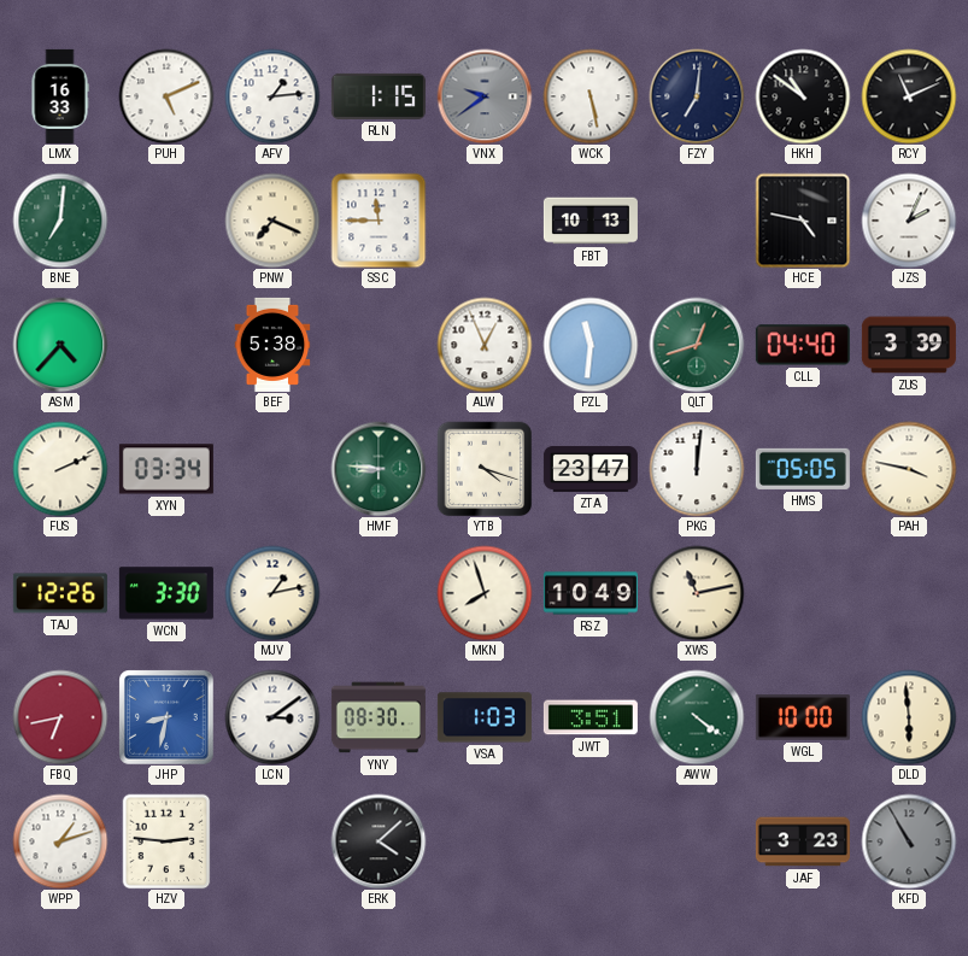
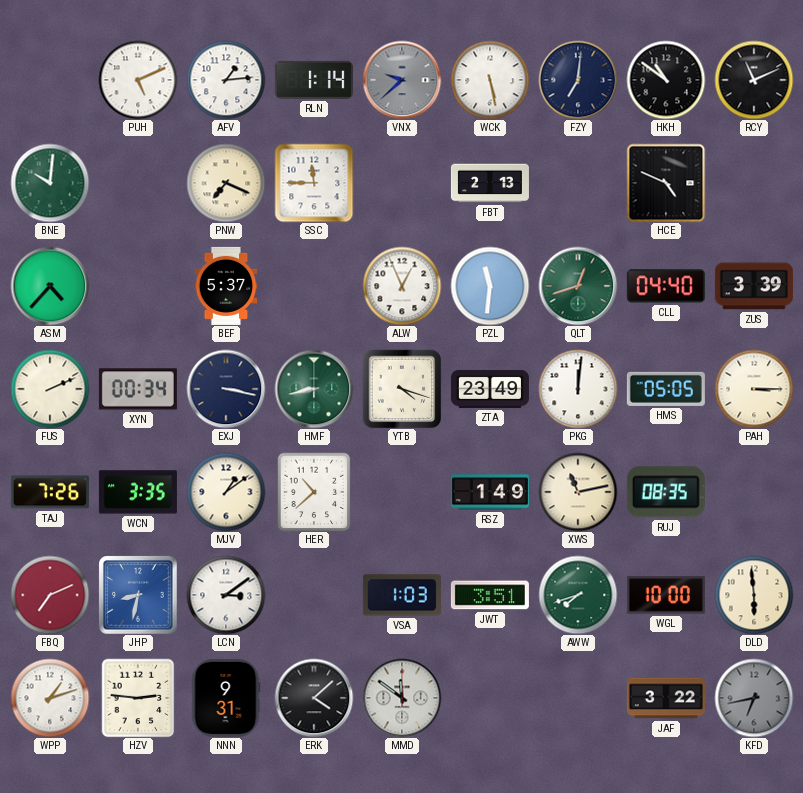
LMX: 16:33 -> none
RLN: 1:15 -> 1:14
VNX: 9:39 -> 9:38
BNE: 7:01 -> 10:01
FBT: 10:13 -> 2:13
HCE: 4:47 -> 4:49
JZS: 2:04 -> none
BEF: 5:38 -> 5:37
XYN: 03:34 -> 00:34
EXJ: none -> 3:17
HMF: 8:46 -> 8:43
ZTA: 23:47 -> 23:49
PAH: 3:47 -> 3:15
TAJ: 12:26 -> 7:26
WCN: 3:30 -> 3:35
MJV: 1:13 -> 1:09
HER: none -> 10:38
MKN: 7:57 -> none
RSZ: 10:49 -> 1:49
RUJ: none -> 08:35
FBQ: 6:43 -> 7:11
YNY: 08:30 -> none
AWW: 4:21 -> 7:42
NNN: none -> 9:31
MMD: none -> 11:51
JAF: 3:23 -> 3:22
KFD: 10:55 -> 6:43
